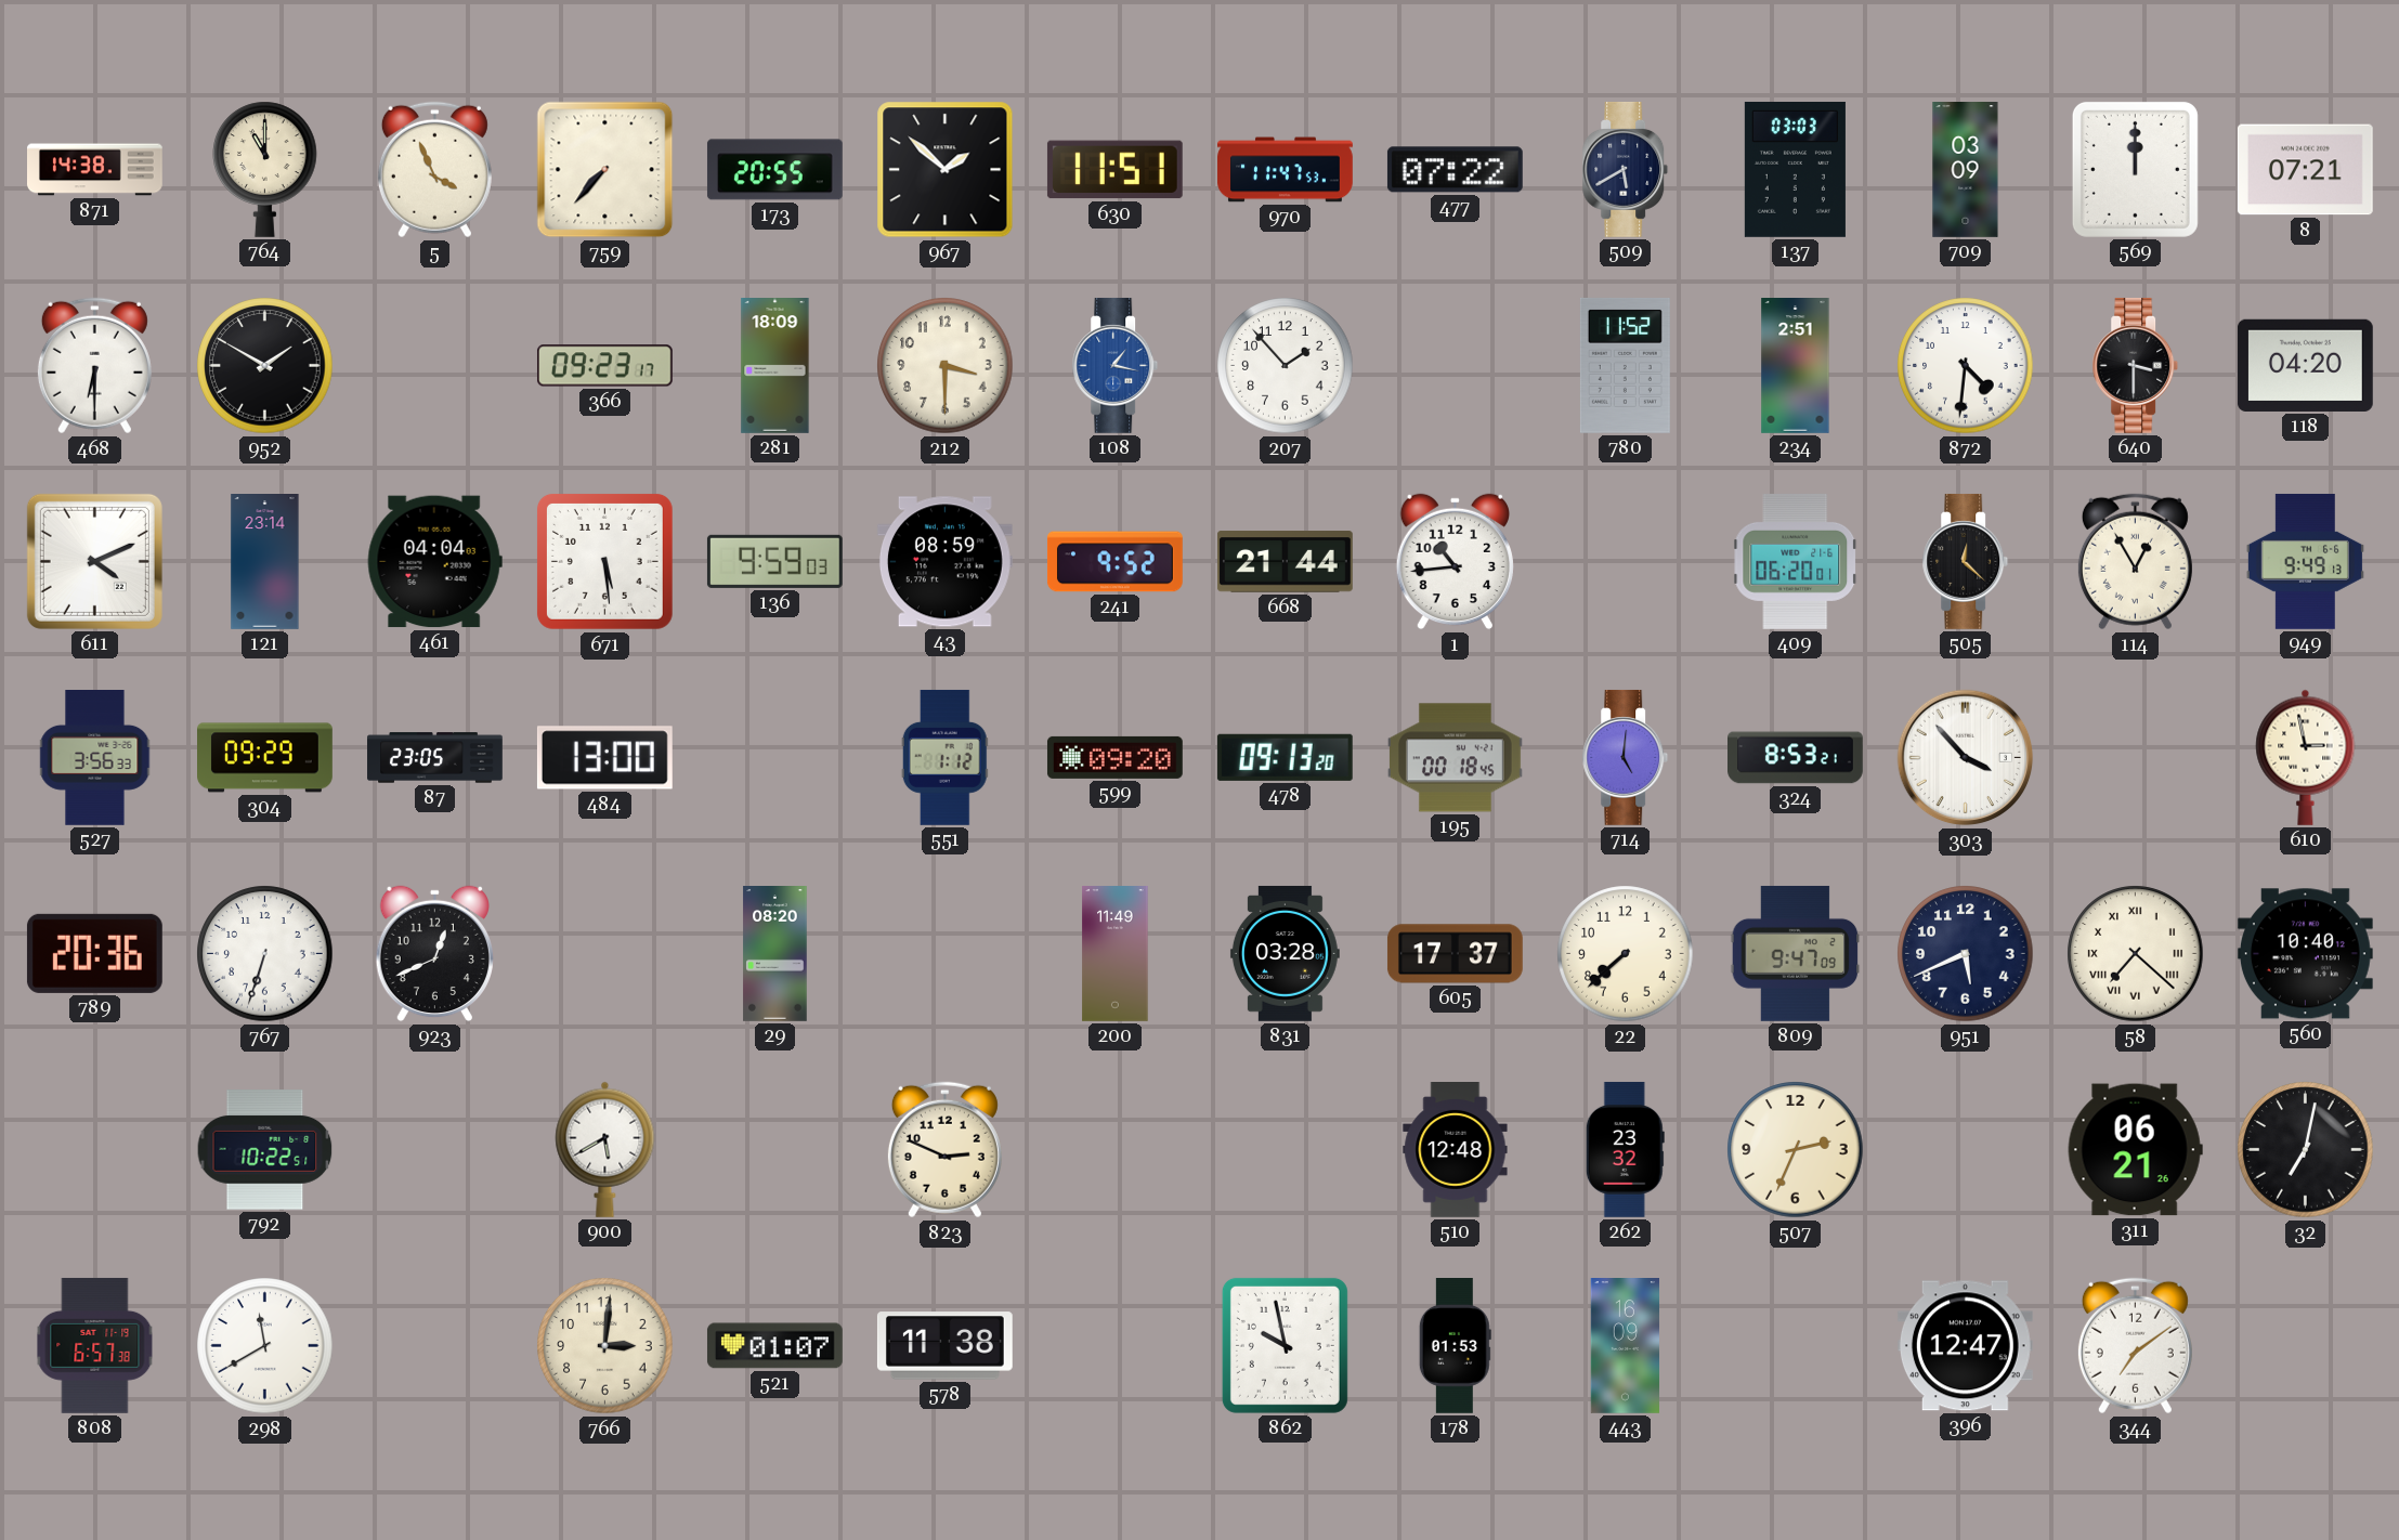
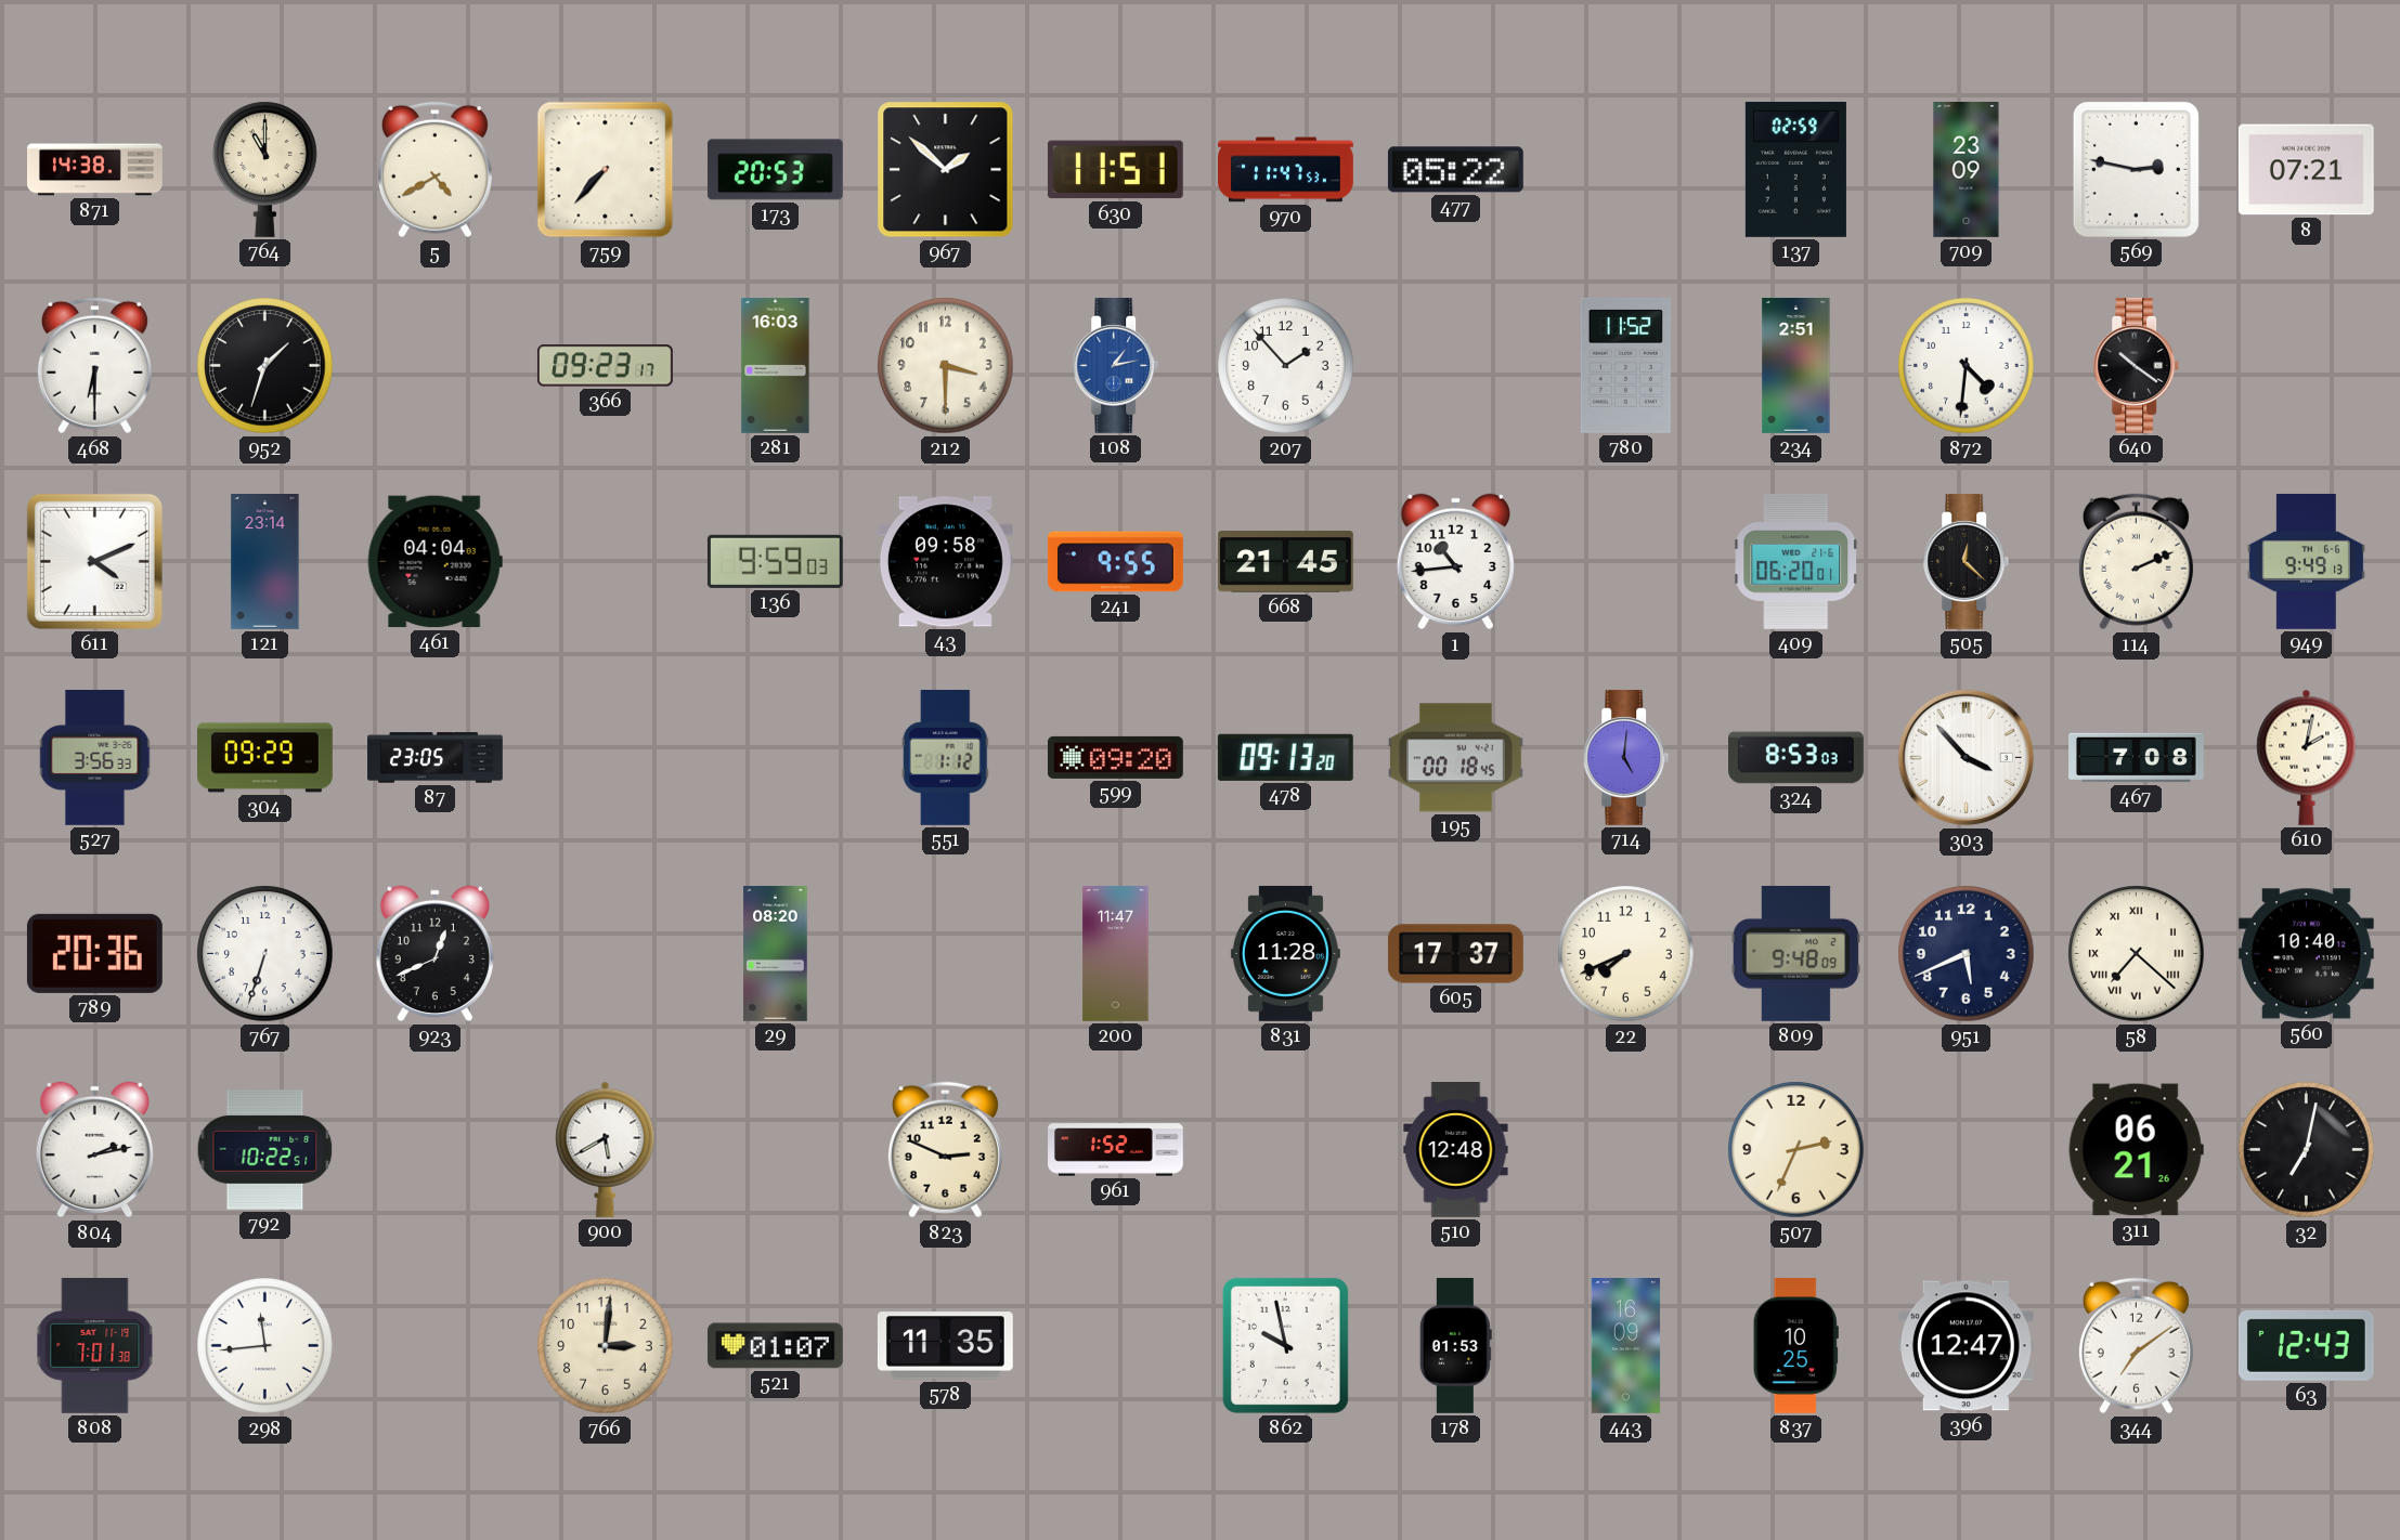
5: 3:56 -> 4:40
173: 20:55 -> 20:53
477: 07:22 -> 05:22
509: 5:40 -> none
137: 03:03 -> 02:59
709: 03:09 -> 23:09
569: 12:00 -> 2:47
952: 1:50 -> 1:33
281: 18:09 -> 16:03
108: 1:17 -> 1:13
640: 3:30 -> 10:21
118: 04:20 -> none
671: 5:29 -> none
43: 08:59 -> 09:58
241: 9:52 -> 9:55
668: 21:44 -> 21:45
114: 12:55 -> 2:11
484: 13:00 -> none
324: 8:53:21 -> 8:53:03
467: none -> 7:08
610: 2:58 -> 2:02
200: 11:49 -> 11:47
831: 03:28 -> 11:28
22: 7:38 -> 7:41
809: 9:47 -> 9:48
804: none -> 2:13
961: none -> 1:52
262: 23:32 -> none
808: 6:57 -> 7:01
298: 11:40 -> 11:44
578: 11:38 -> 11:35
837: none -> 10:25
63: none -> 12:43
